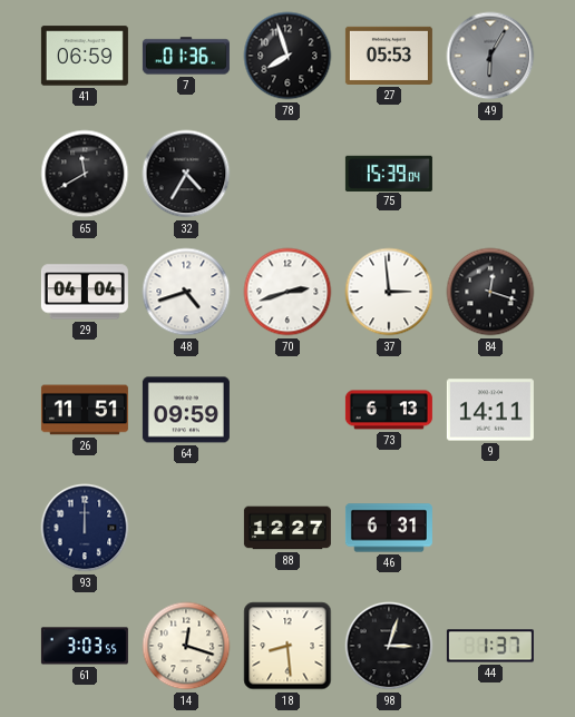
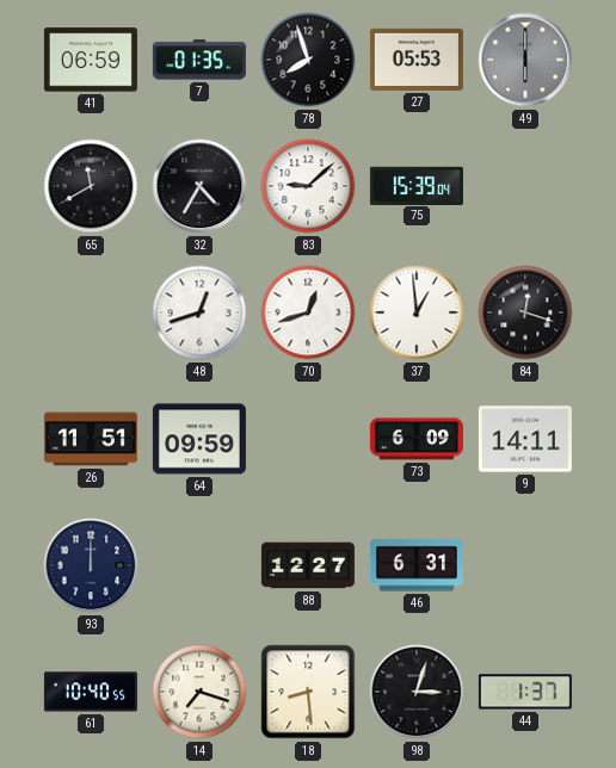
7: 01:36 -> 01:35
49: 6:05 -> 6:00
83: none -> 9:08
29: 04:04 -> none
48: 4:42 -> 12:42
70: 2:42 -> 12:42
37: 2:59 -> 12:59
73: 6:13 -> 6:09
61: 3:03 -> 10:40
14: 12:18 -> 7:18
